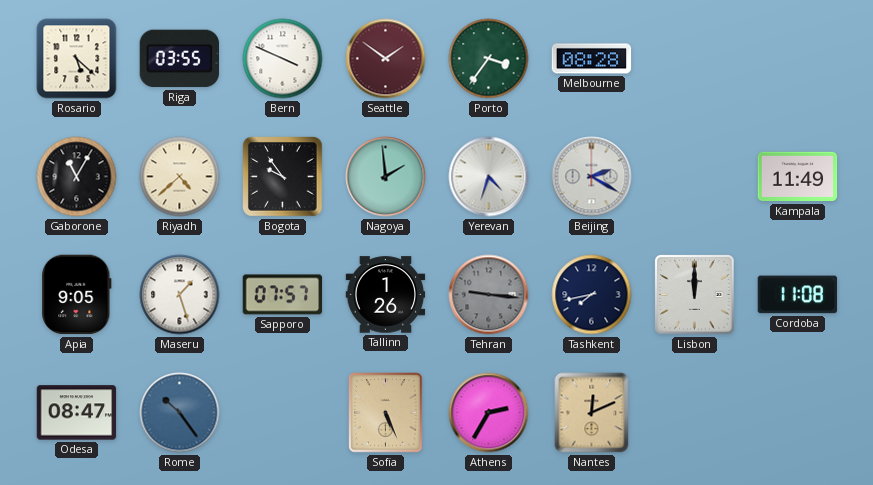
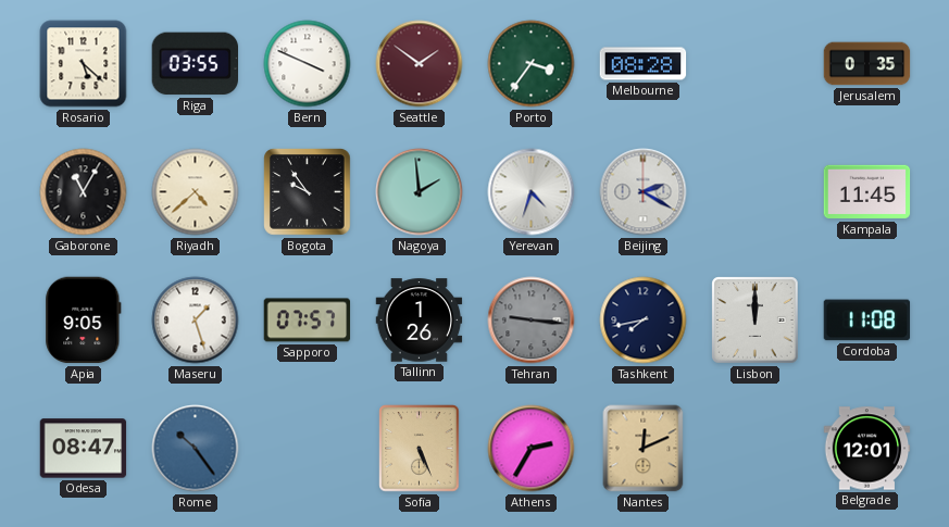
Jerusalem: none -> 0:35
Kampala: 11:49 -> 11:45
Belgrade: none -> 12:01
